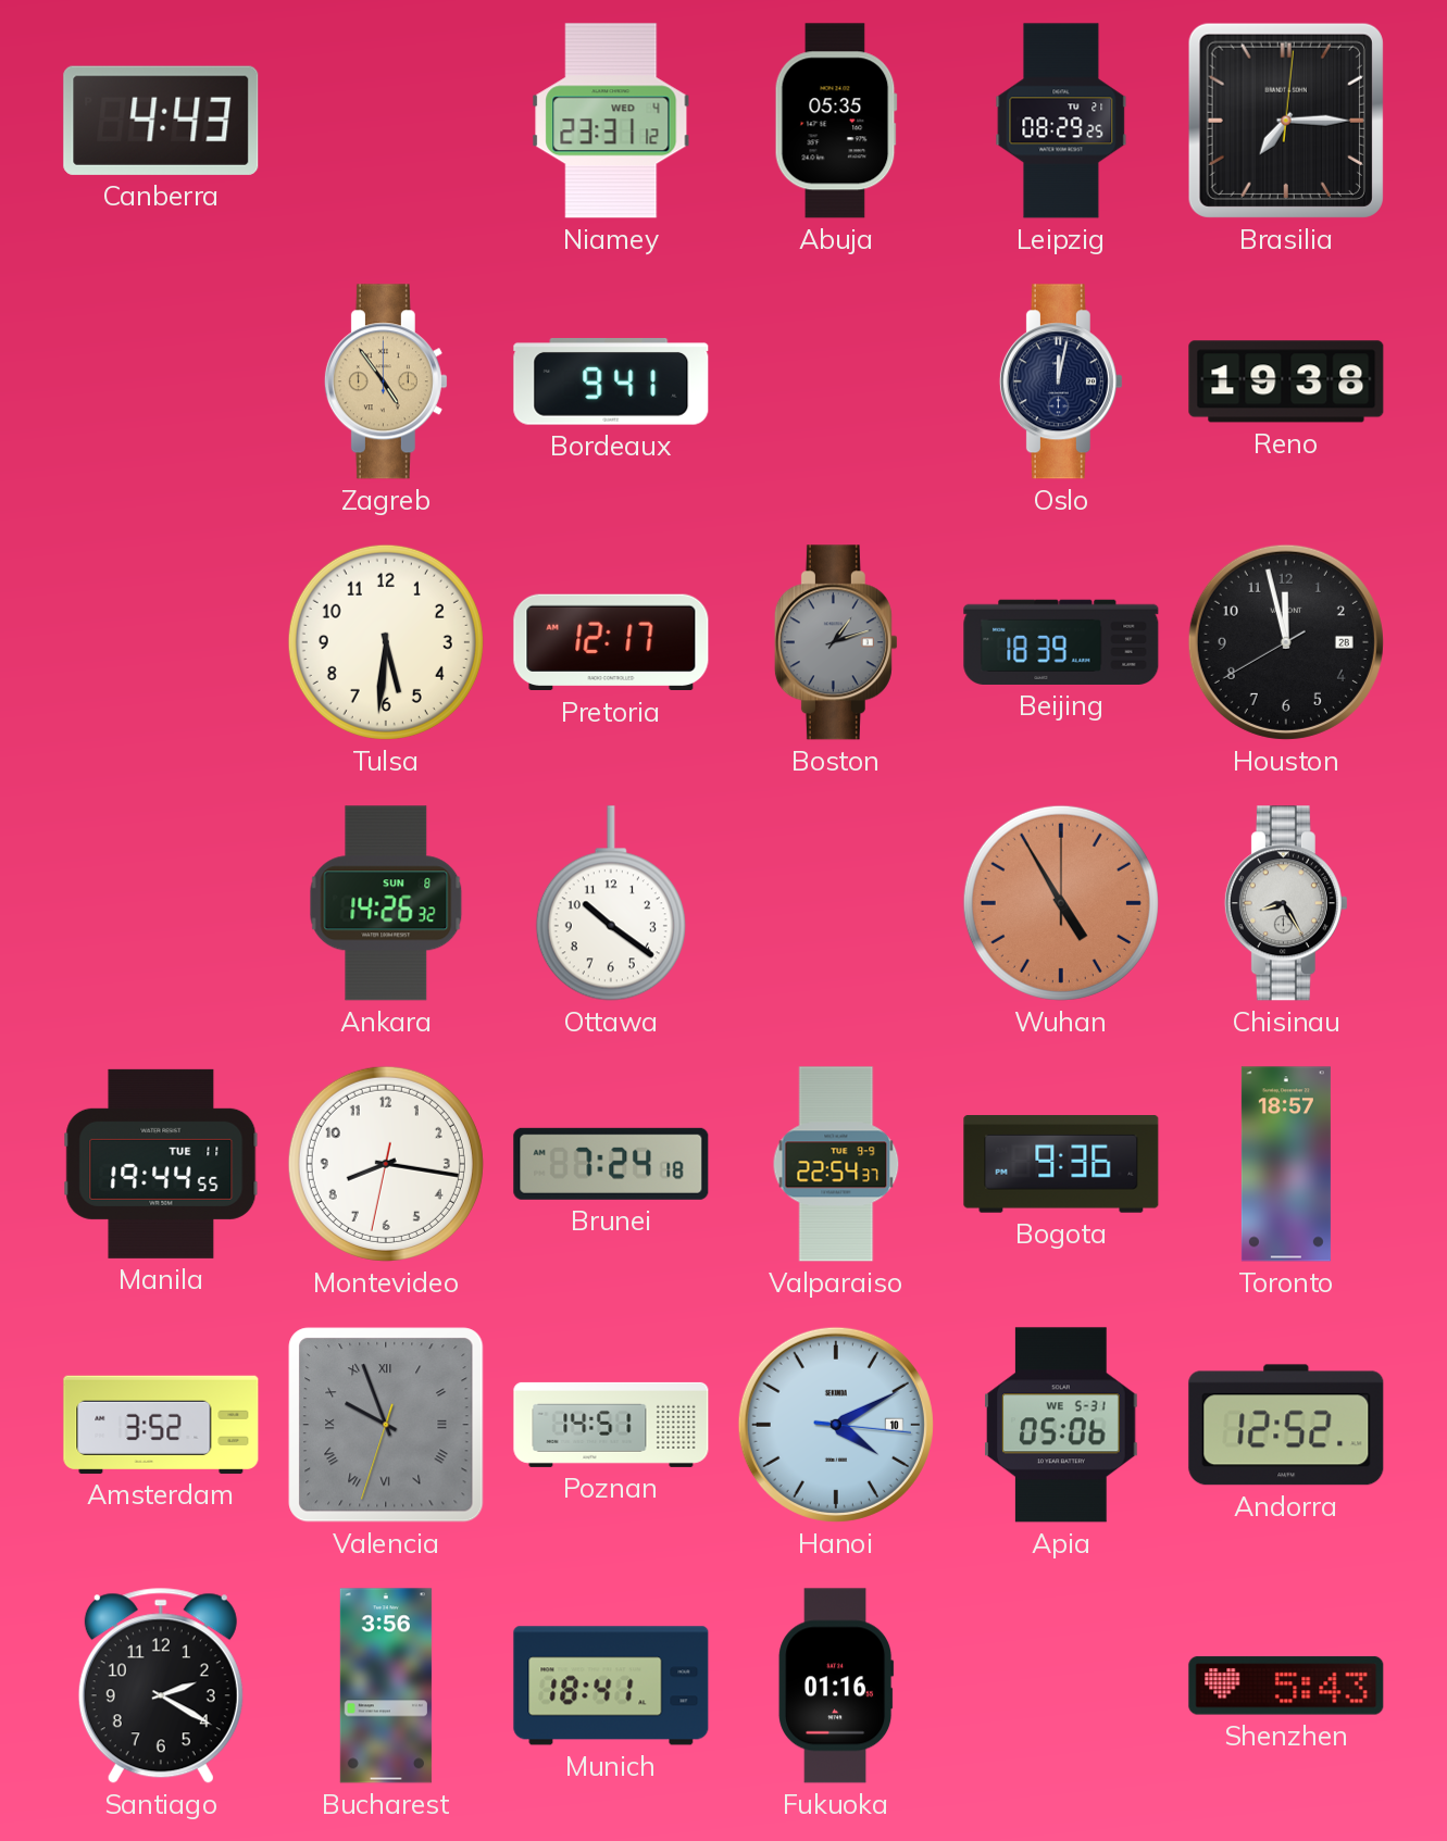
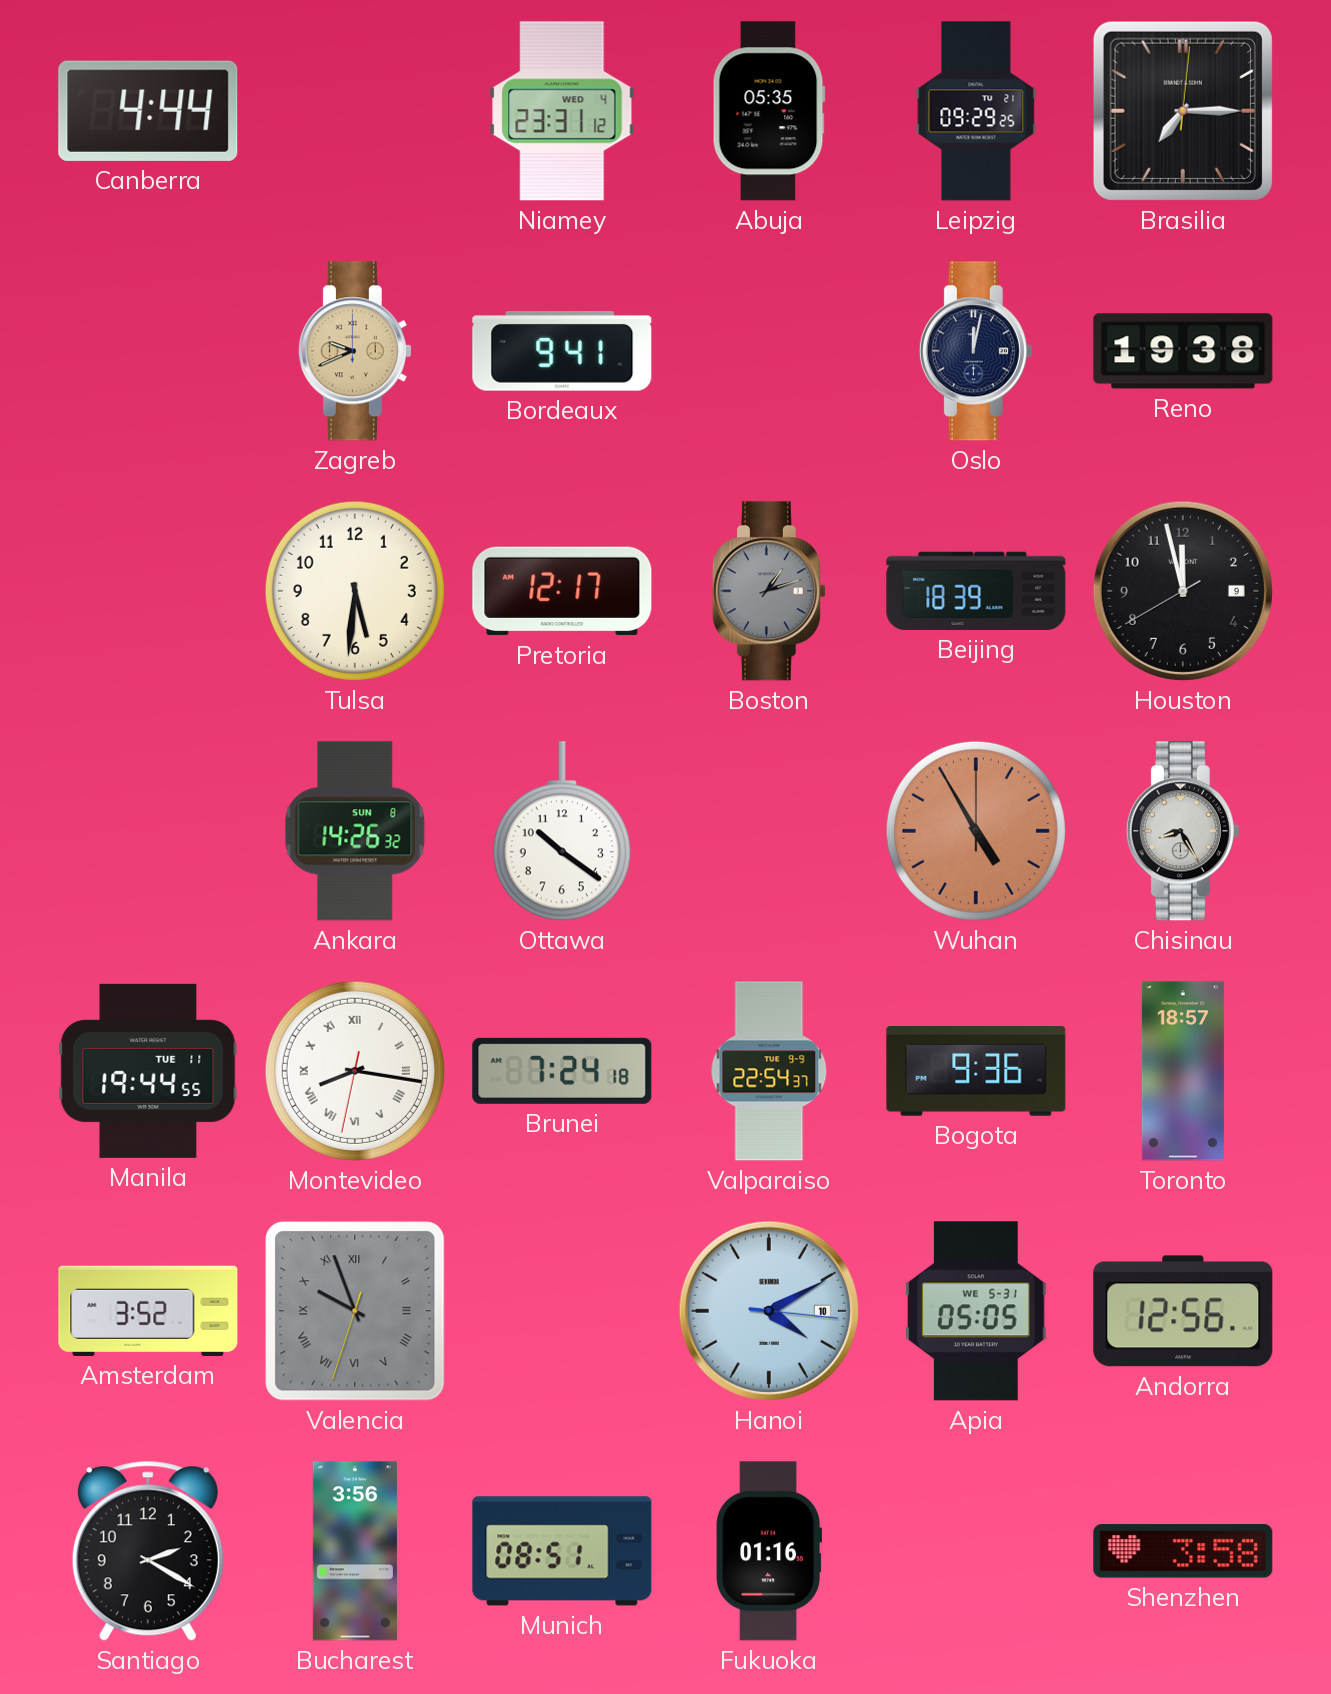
Canberra: 4:43 -> 4:44
Leipzig: 08:29 -> 09:29
Zagreb: 4:54 -> 9:41
Houston date: 28 -> 9
Montevideo numerals: Arabic -> Roman
Poznan: 14:51 -> none
Apia: 05:06 -> 05:05
Andorra: 12:52 -> 12:56
Munich: 18:41 -> 08:51
Shenzhen: 5:43 -> 3:58
